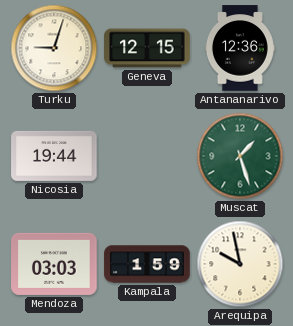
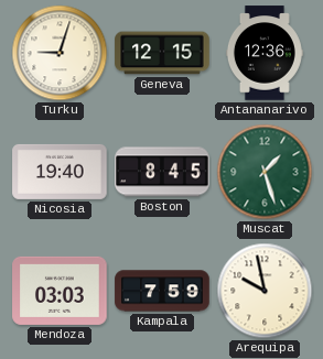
Nicosia: 19:44 -> 19:40
Boston: none -> 8:45
Kampala: 1:59 -> 7:59
